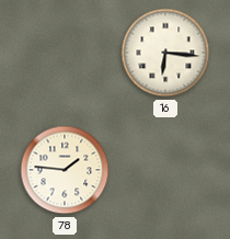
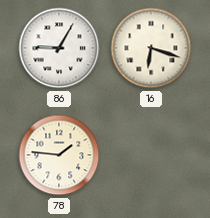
86: none -> 9:05
16: 6:16 -> 6:18
